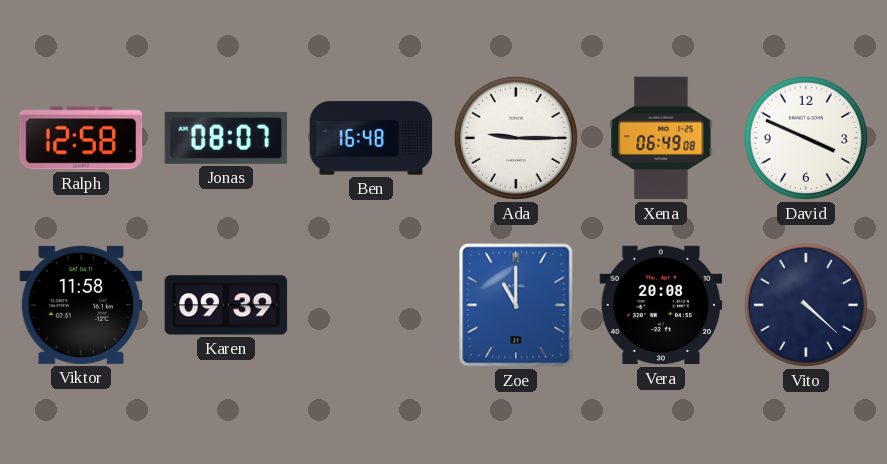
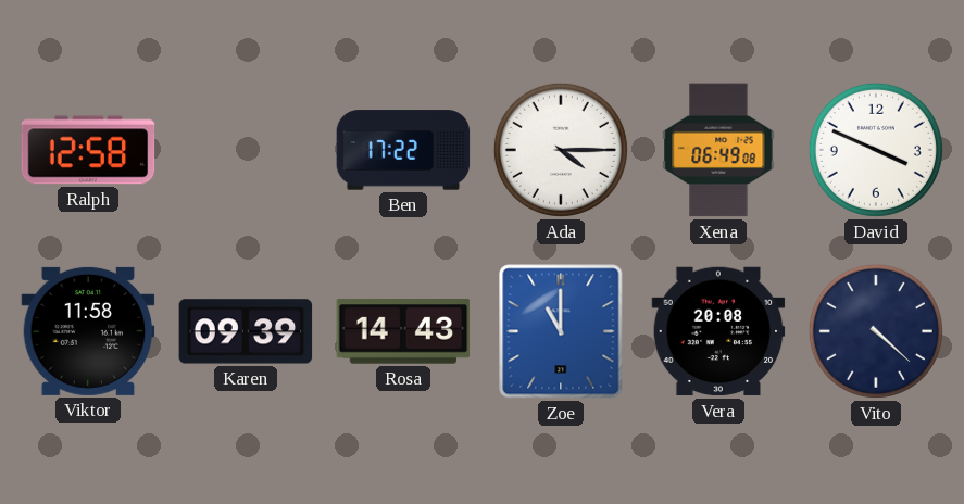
Jonas: 08:07 -> none
Ben: 16:48 -> 17:22
Ada: 9:15 -> 4:15
Rosa: none -> 14:43
